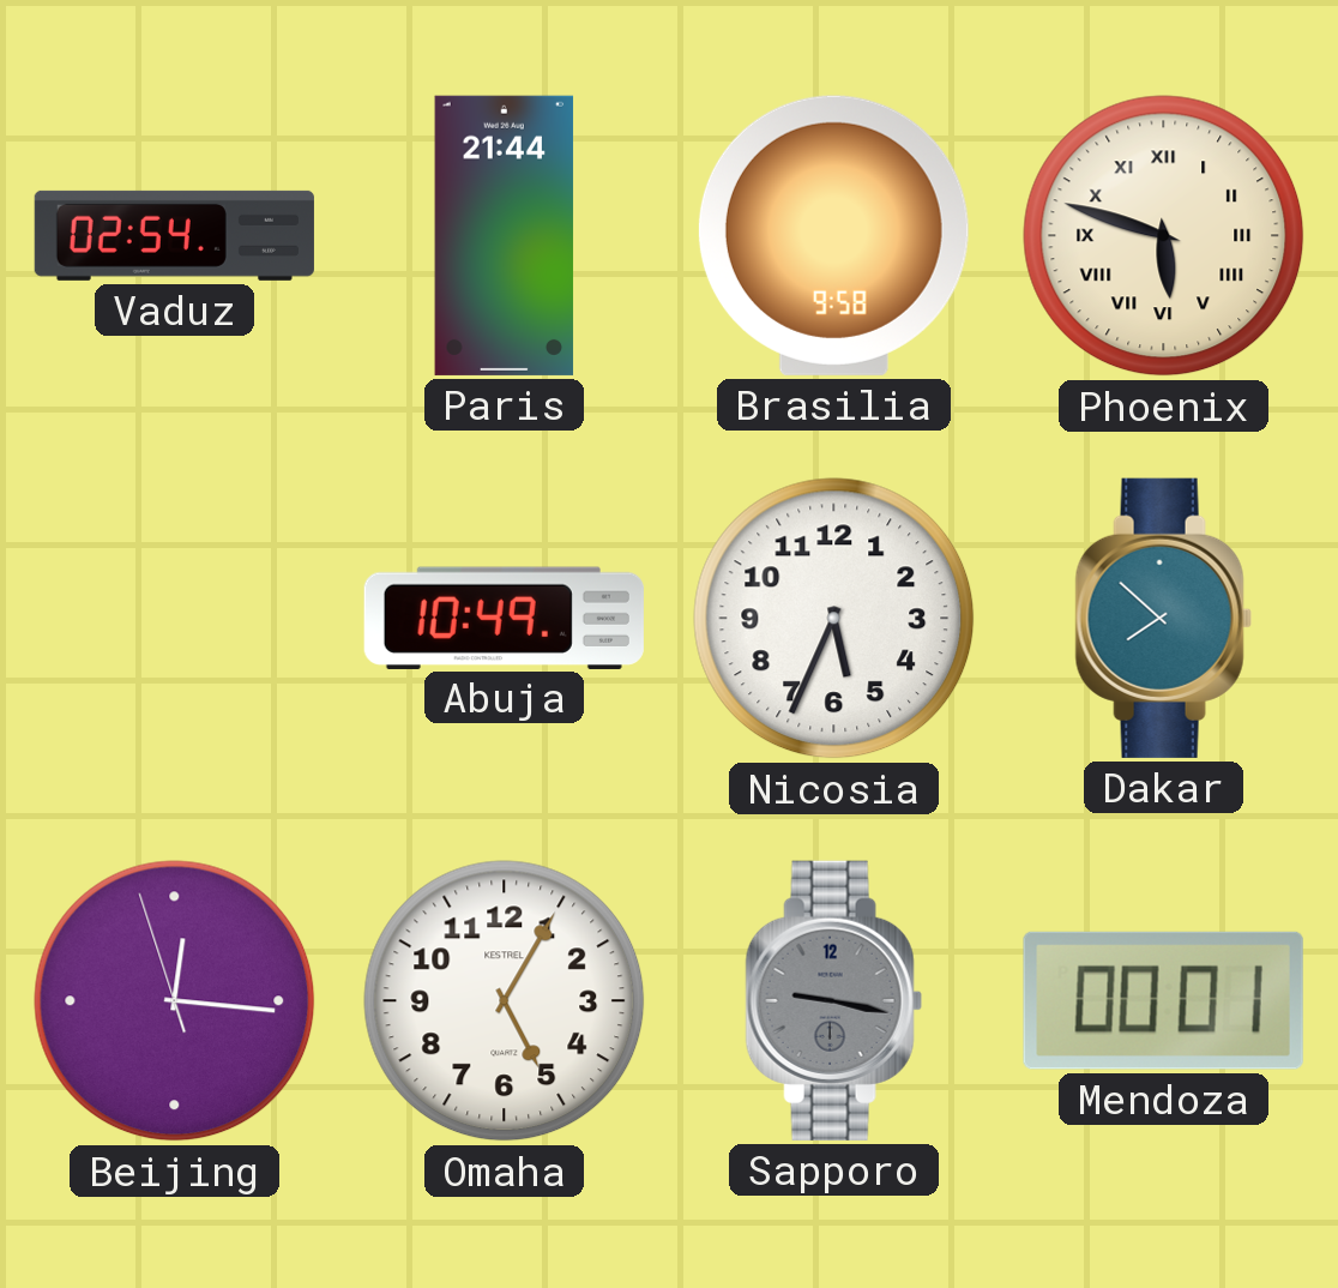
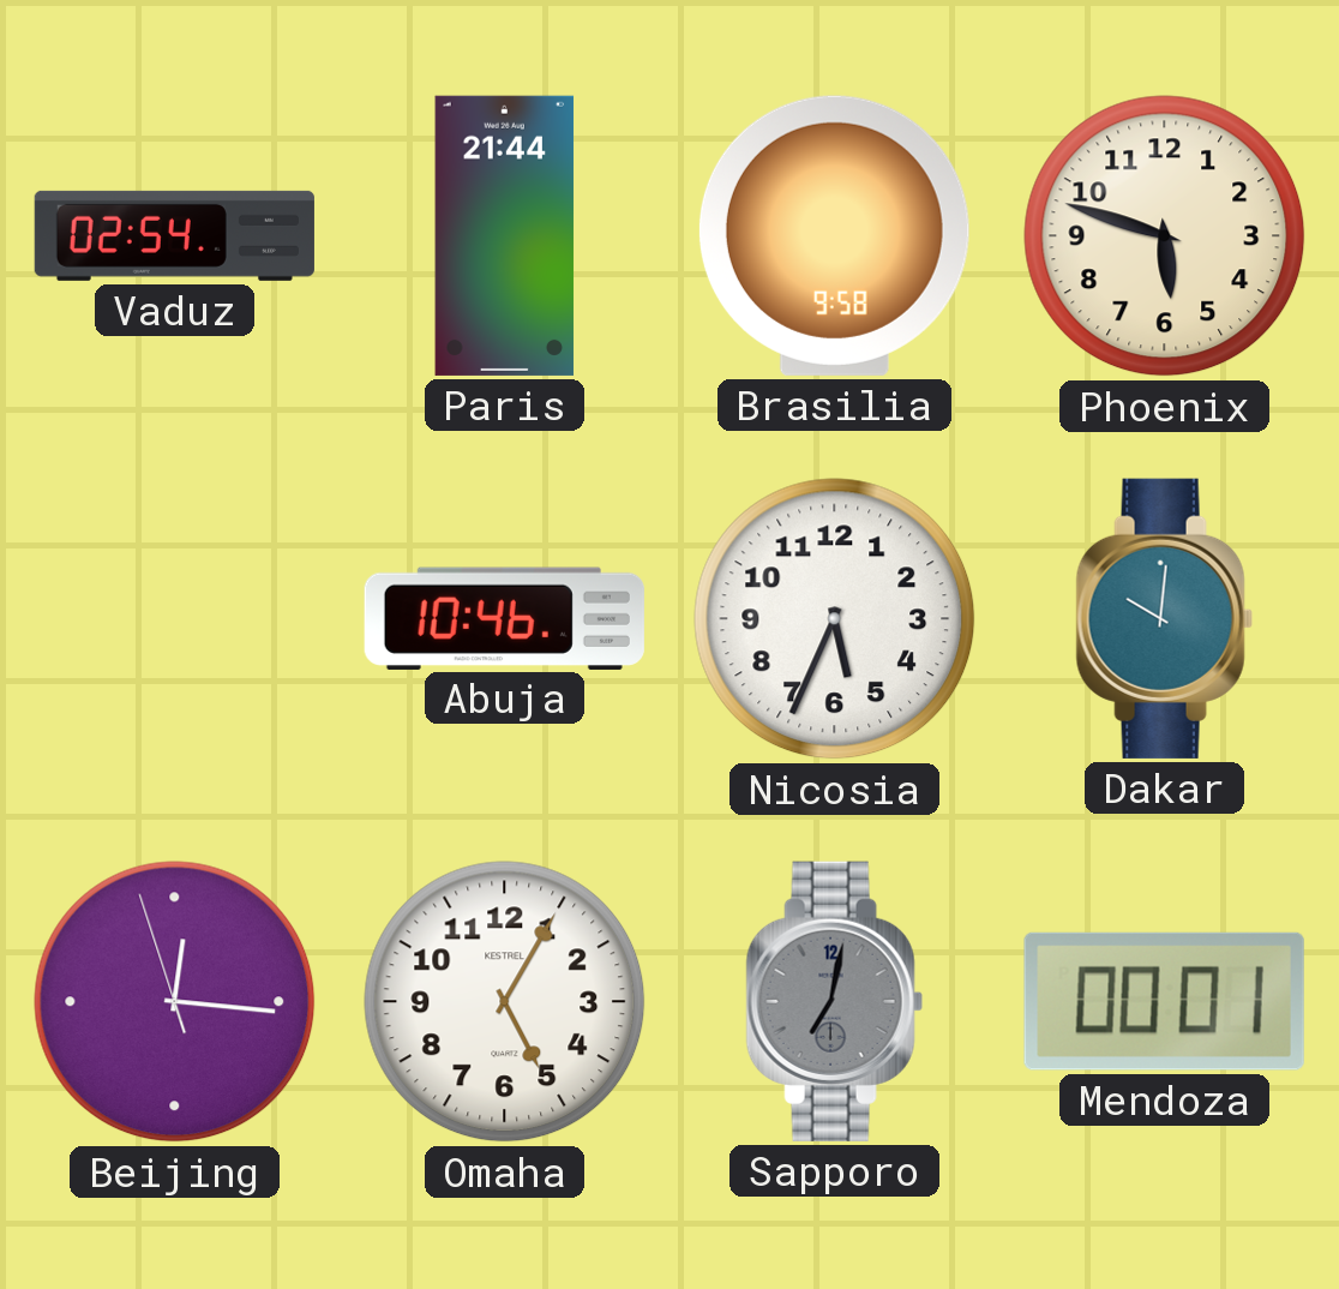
Phoenix numerals: Roman -> Arabic
Abuja: 10:49 -> 10:46
Dakar: 7:52 -> 10:01
Sapporo: 9:17 -> 7:02
